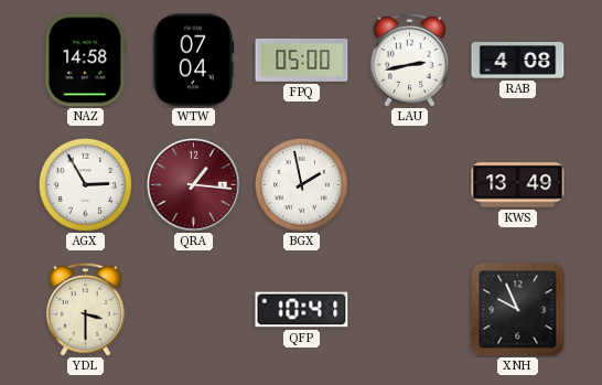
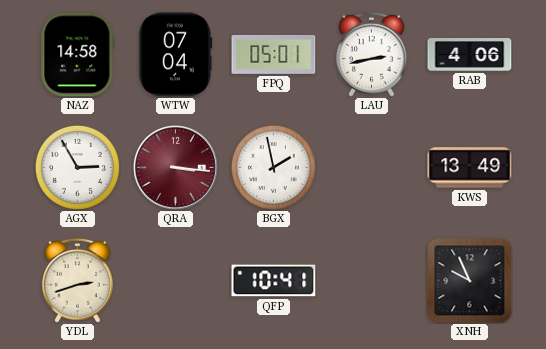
FPQ: 05:00 -> 05:01
RAB: 4:08 -> 4:06
QRA: 1:16 -> 3:16
YDL: 3:30 -> 2:42
